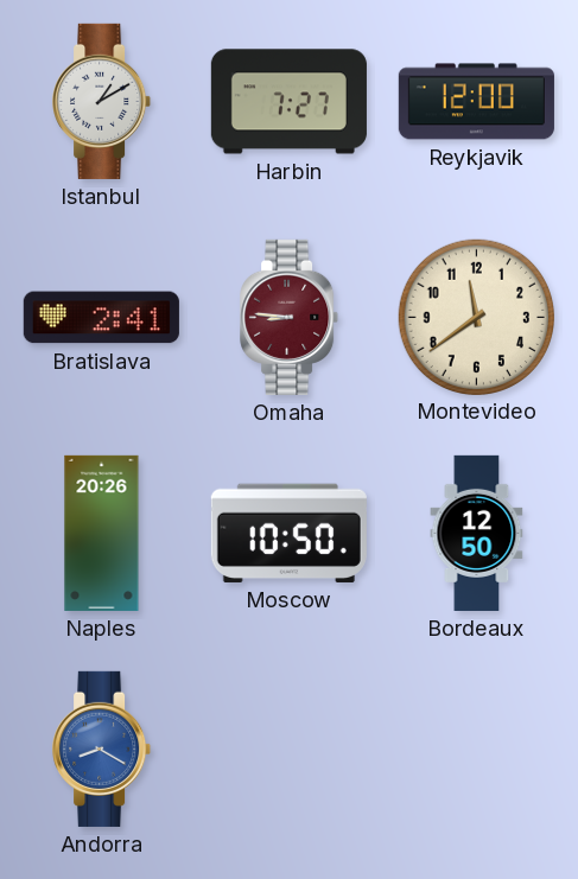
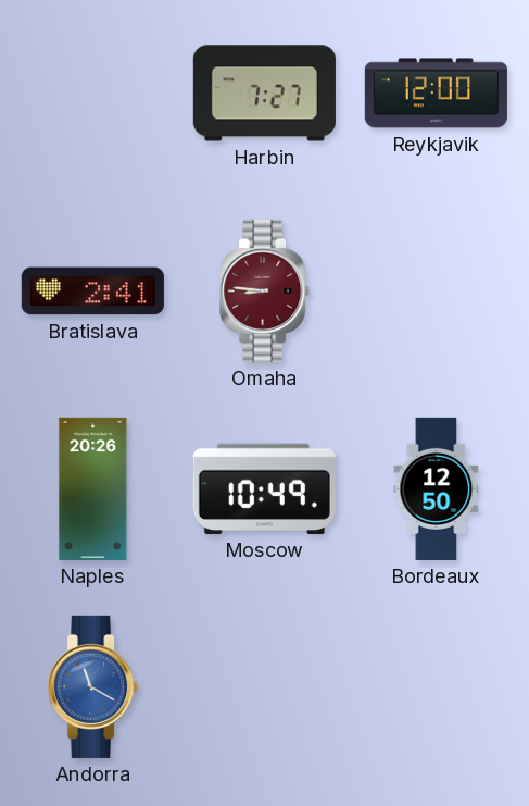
Istanbul: 1:10 -> none
Montevideo: 11:39 -> none
Moscow: 10:50 -> 10:49
Andorra: 8:20 -> 11:20
